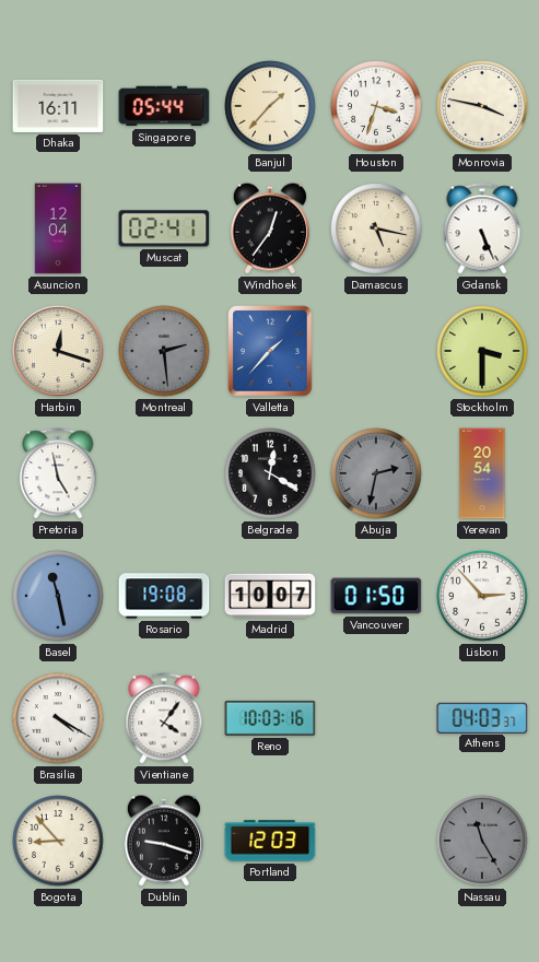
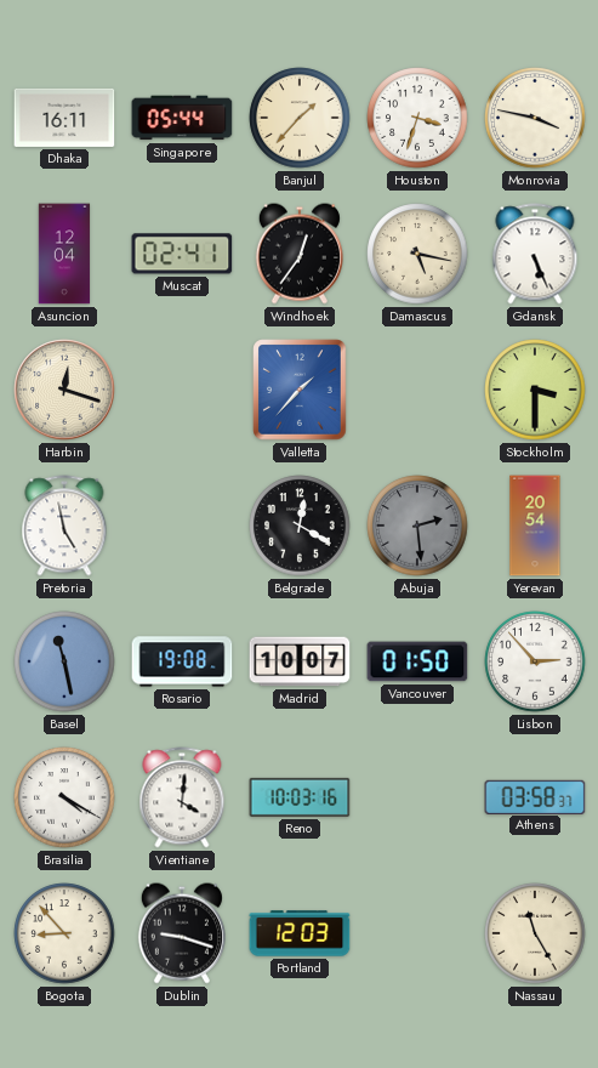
Montreal: 2:29 -> none
Abuja: 2:32 -> 2:29
Vientiane: 4:06 -> 4:01
Athens: 04:03 -> 03:58
Nassau dial: grey -> cream
